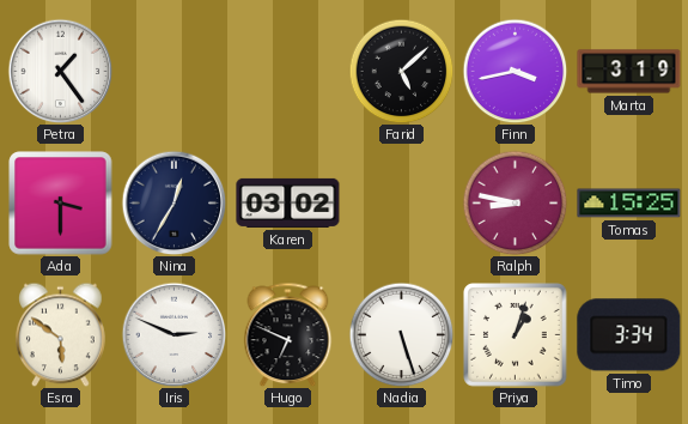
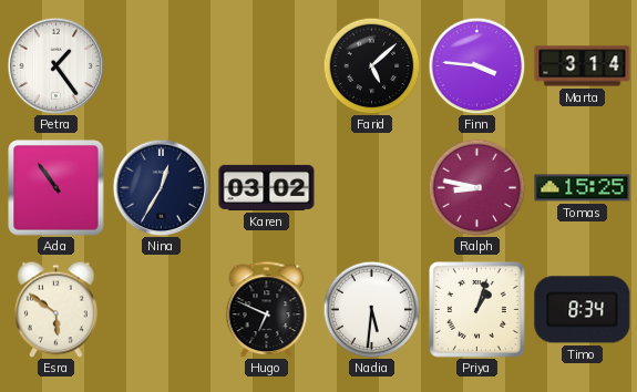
Finn: 3:43 -> 3:46
Marta: 3:19 -> 3:14
Ada: 3:30 -> 10:54
Iris: 2:49 -> none
Nadia: 5:27 -> 5:31
Timo: 3:34 -> 8:34
